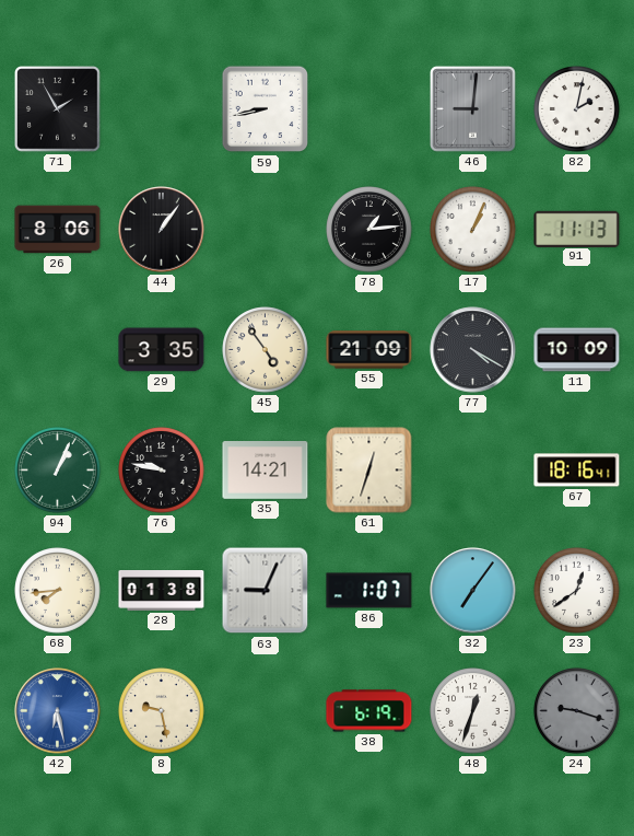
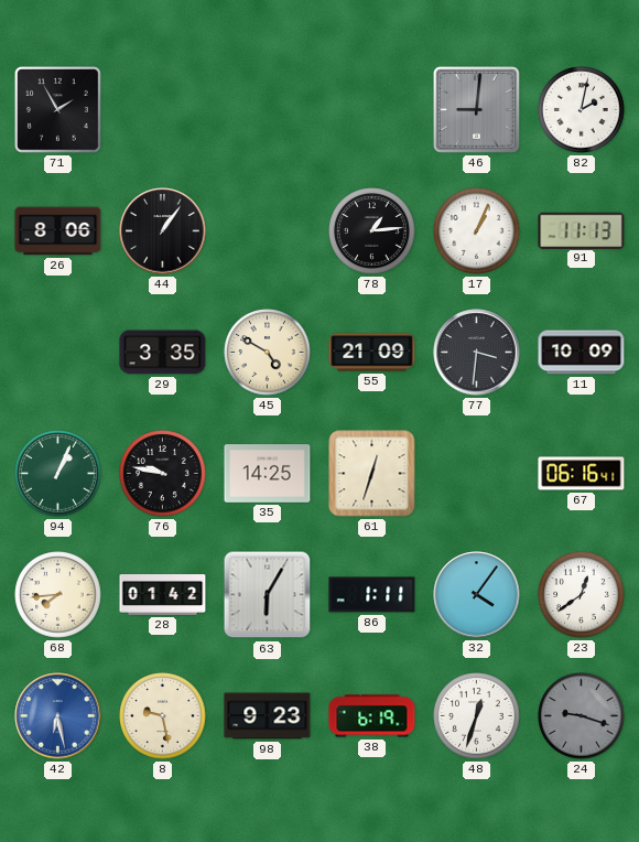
59: 8:43 -> none
45: 4:54 -> 4:50
77: 4:20 -> 3:31
35: 14:21 -> 14:25
67: 18:16 -> 06:16
28: 01:38 -> 01:42
63: 9:04 -> 6:05
86: 1:07 -> 1:11
32: 7:06 -> 4:06
98: none -> 9:23
